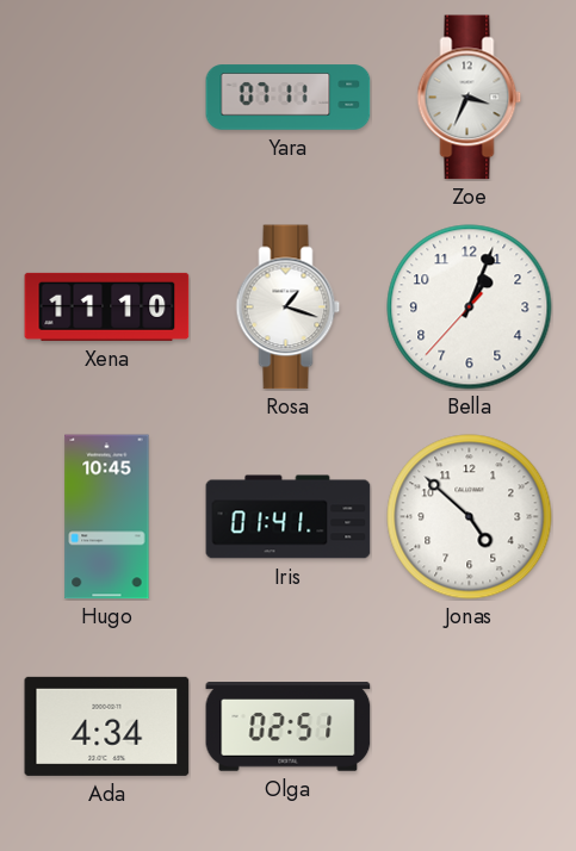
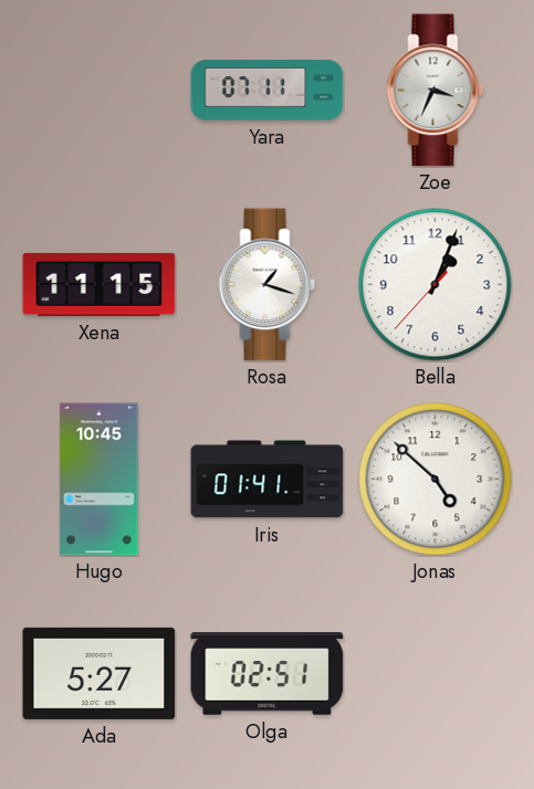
Xena: 11:10 -> 11:15
Ada: 4:34 -> 5:27
